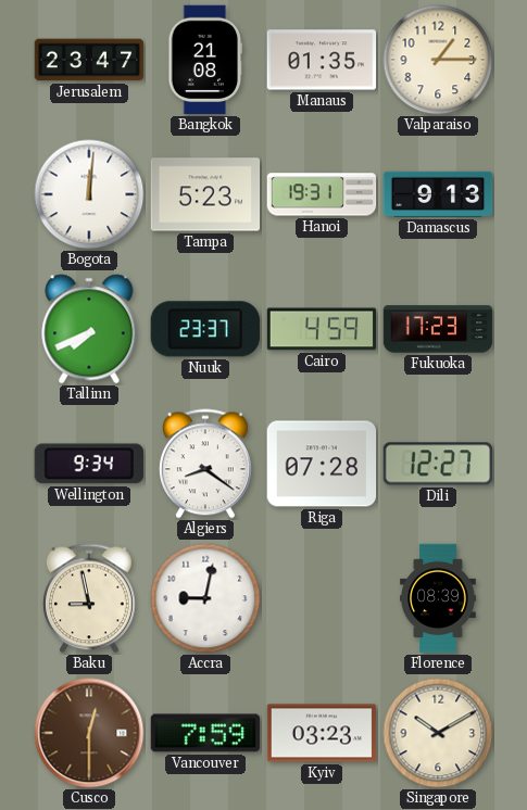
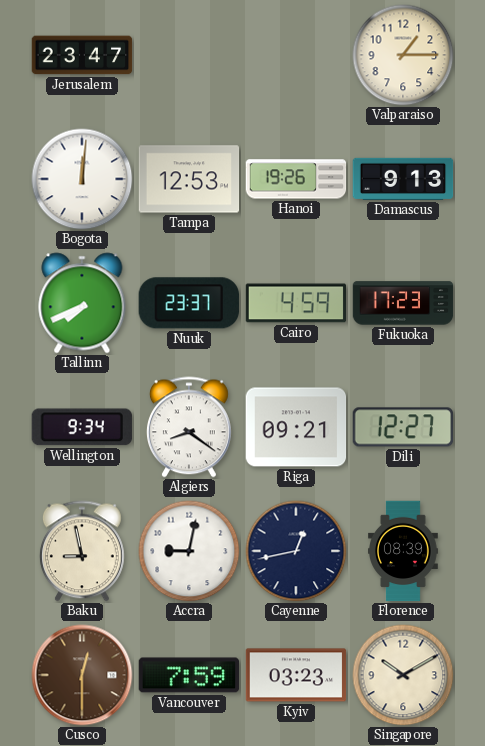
Bangkok: 21:08 -> none
Manaus: 01:35 -> none
Tampa: 5:23 -> 12:53
Hanoi: 19:31 -> 19:26
Riga: 07:28 -> 09:21
Cayenne: none -> 12:43
